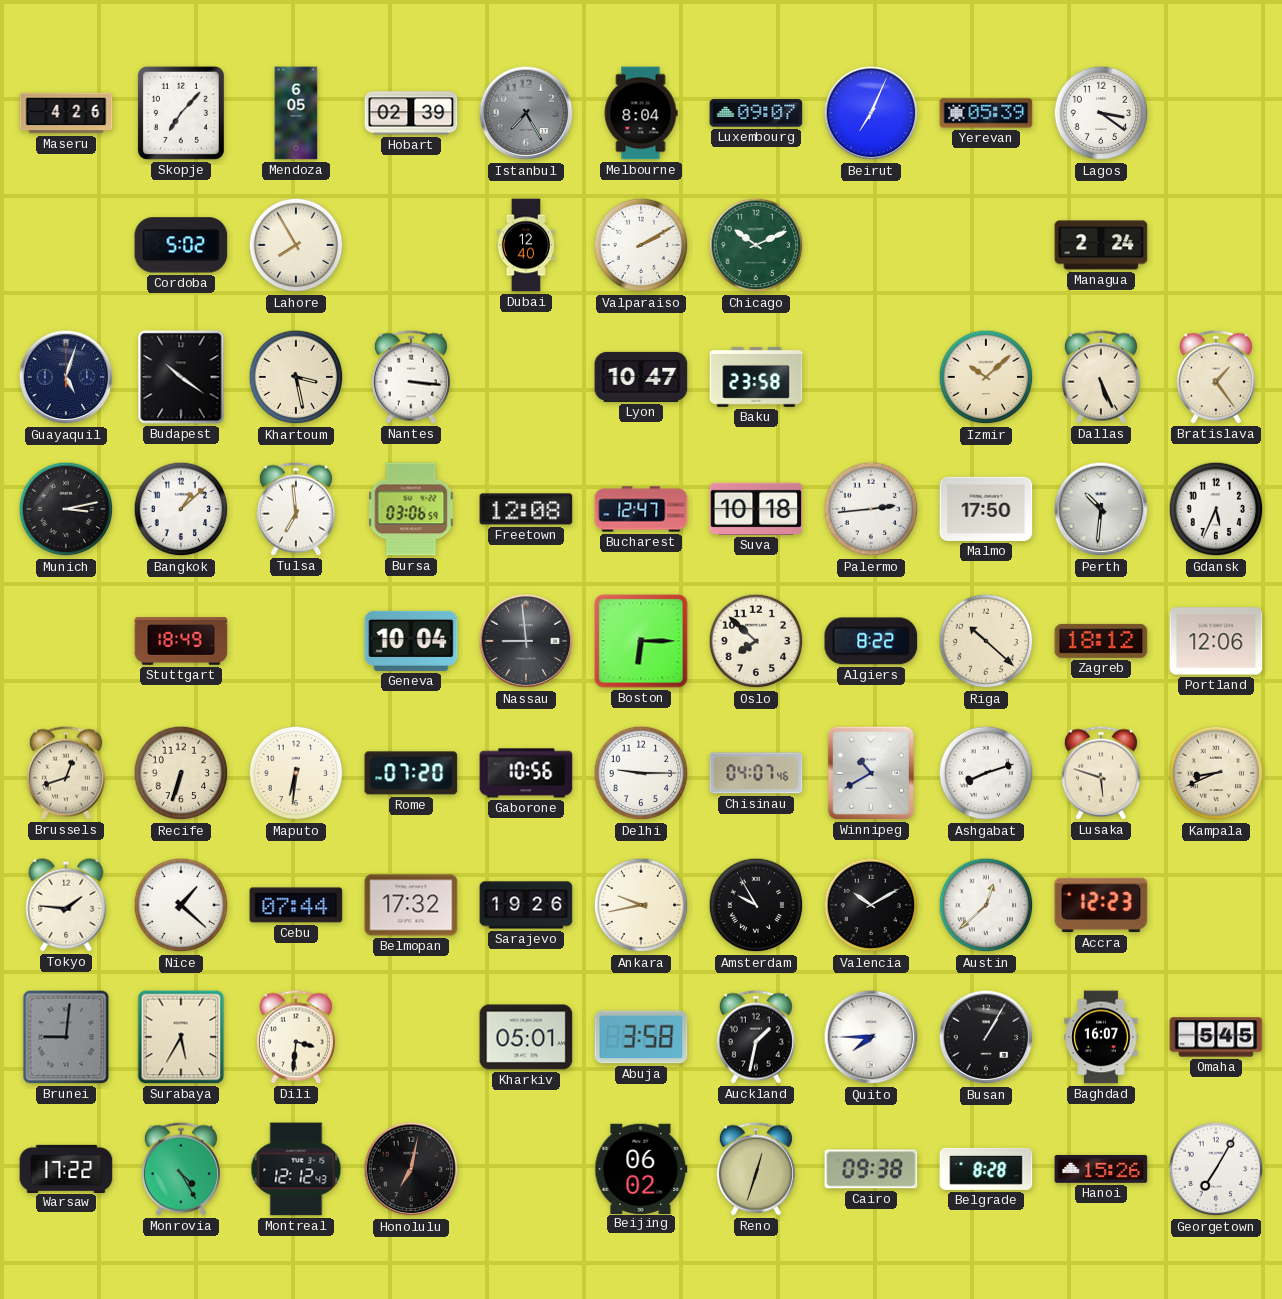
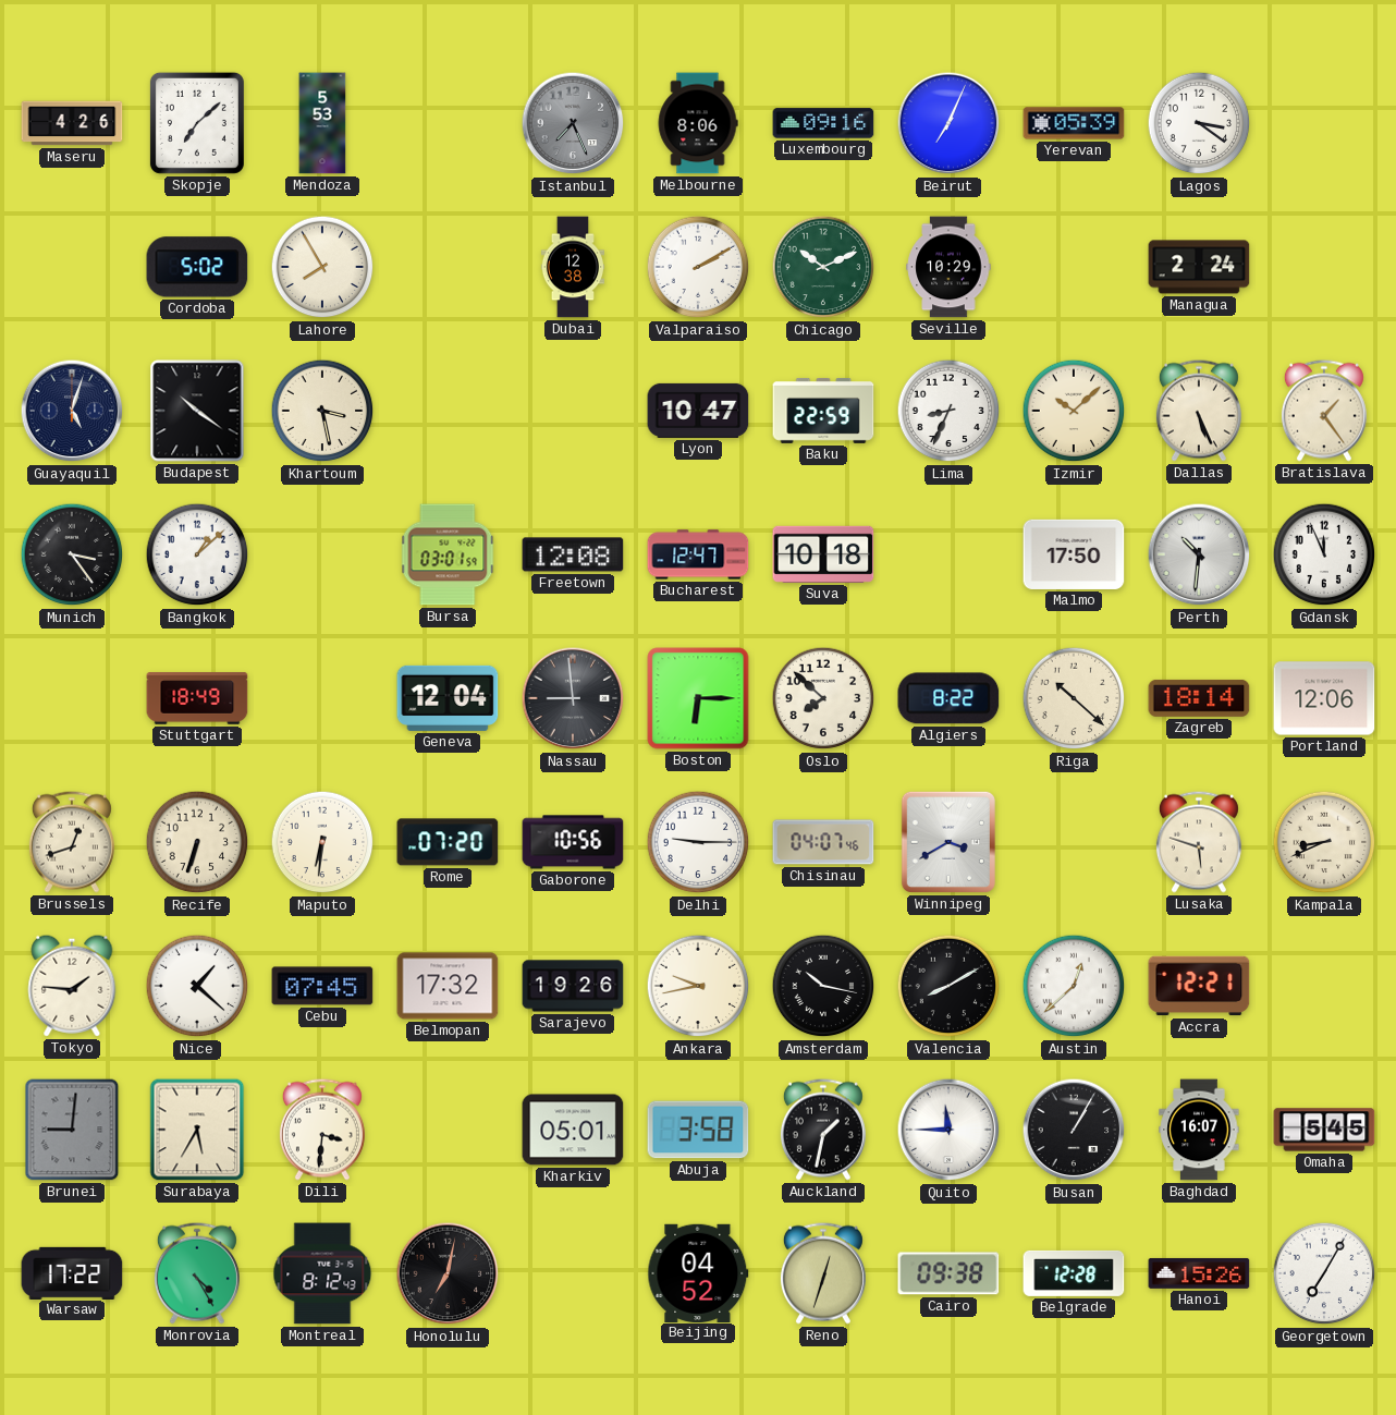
Skopje: 7:07 -> 7:08
Mendoza: 6:05 -> 5:53
Hobart: 02:39 -> none
Istanbul: 7:25 -> 7:26
Melbourne: 8:04 -> 8:06
Luxembourg: 09:07 -> 09:16
Dubai: 12:40 -> 12:38
Seville: none -> 10:29
Nantes: 3:16 -> none
Baku: 23:58 -> 22:59
Lima: none -> 8:34
Munich: 3:13 -> 3:24
Tulsa: 6:59 -> none
Bursa: 03:06 -> 03:01
Palermo: 2:44 -> none
Gdansk: 5:34 -> 11:56
Geneva: 10:04 -> 12:04
Zagreb: 18:12 -> 18:14
Winnipeg: 10:40 -> 3:40
Ashgabat: 8:12 -> none
Cebu: 07:44 -> 07:45
Amsterdam: 9:55 -> 10:17
Valencia: 10:10 -> 8:10
Accra: 12:23 -> 12:21
Quito: 7:45 -> 11:45
Montreal: 12:12 -> 8:12
Beijing: 06:02 -> 04:52
Belgrade: 8:28 -> 12:28
